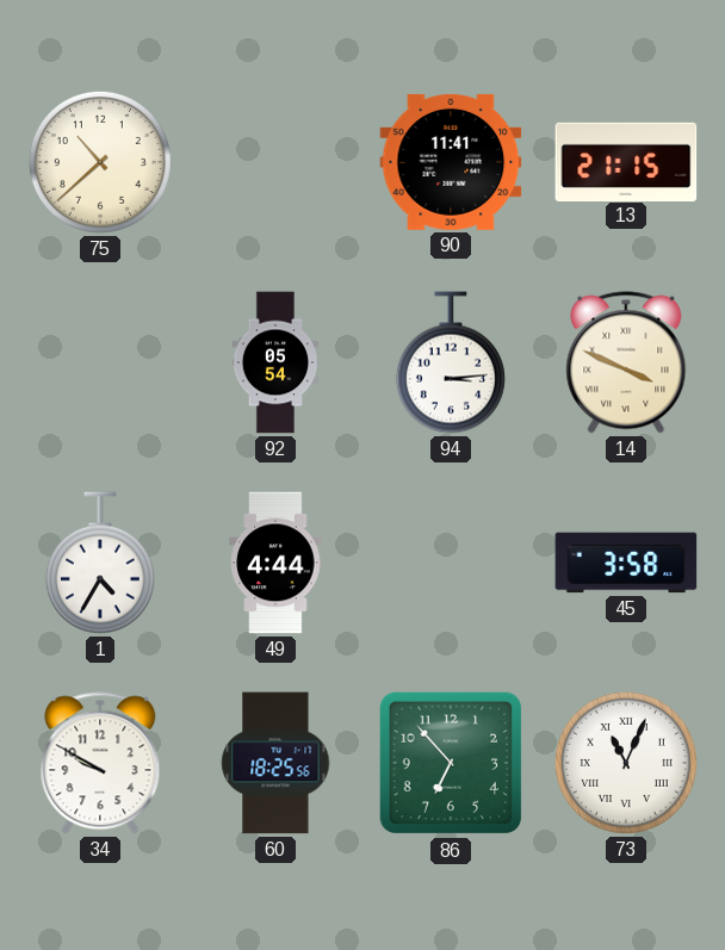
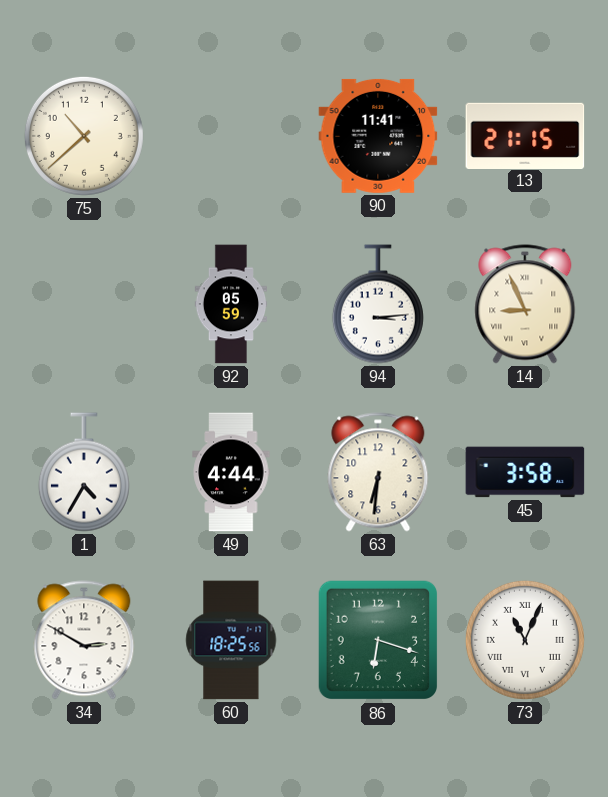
92: 05:54 -> 05:59
14: 3:49 -> 8:56
63: none -> 6:31
34: 9:50 -> 2:50
86: 6:53 -> 6:18
